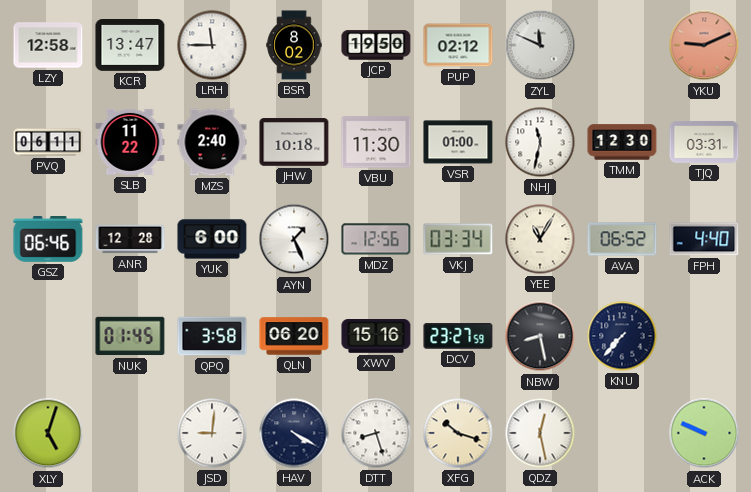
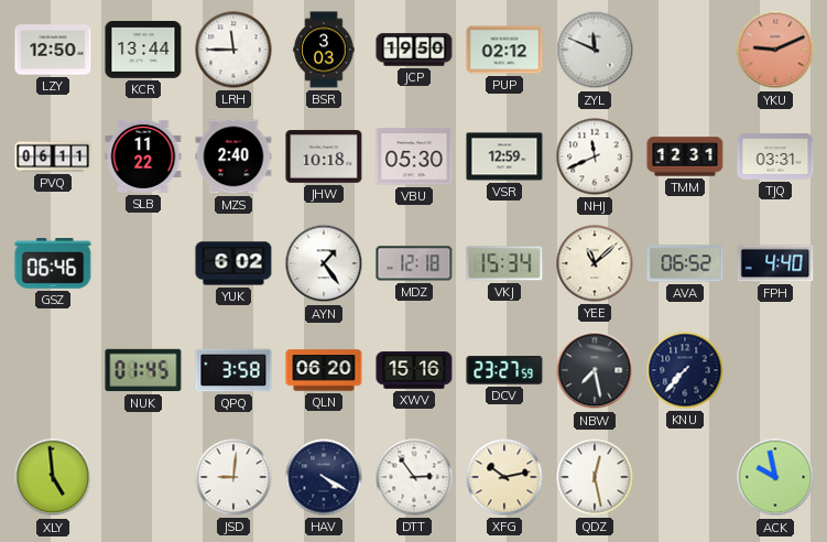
LZY: 12:58 -> 12:50
KCR: 13:47 -> 13:44
BSR: 8:02 -> 3:03
VBU: 11:30 -> 05:30
VSR: 01:00 -> 12:59
NHJ: 11:32 -> 11:41
TMM: 12:30 -> 12:31
ANR: 12:28 -> none
YUK: 6:00 -> 6:02
AYN: 1:26 -> 1:24
MDZ: 12:56 -> 12:18
VKJ: 03:34 -> 15:34
YEE: 11:05 -> 11:08
NBW: 8:28 -> 7:28
XLY: 5:03 -> 4:59
DTT: 8:27 -> 2:54
XFG: 10:18 -> 10:13
ACK: 9:49 -> 9:58
